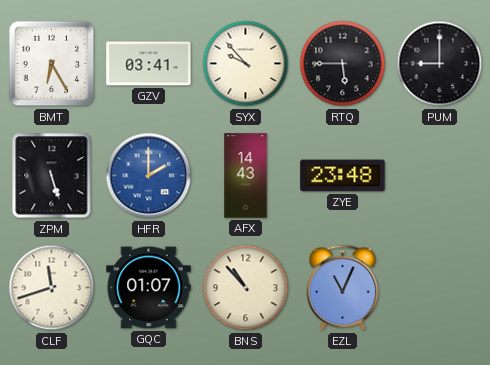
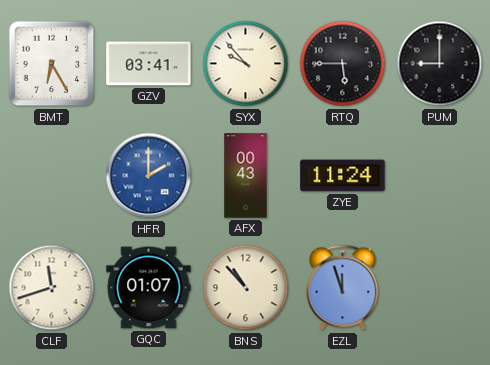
ZPM: 5:27 -> none
AFX: 14:43 -> 00:43
ZYE: 23:48 -> 11:24
EZL: 11:04 -> 11:57
